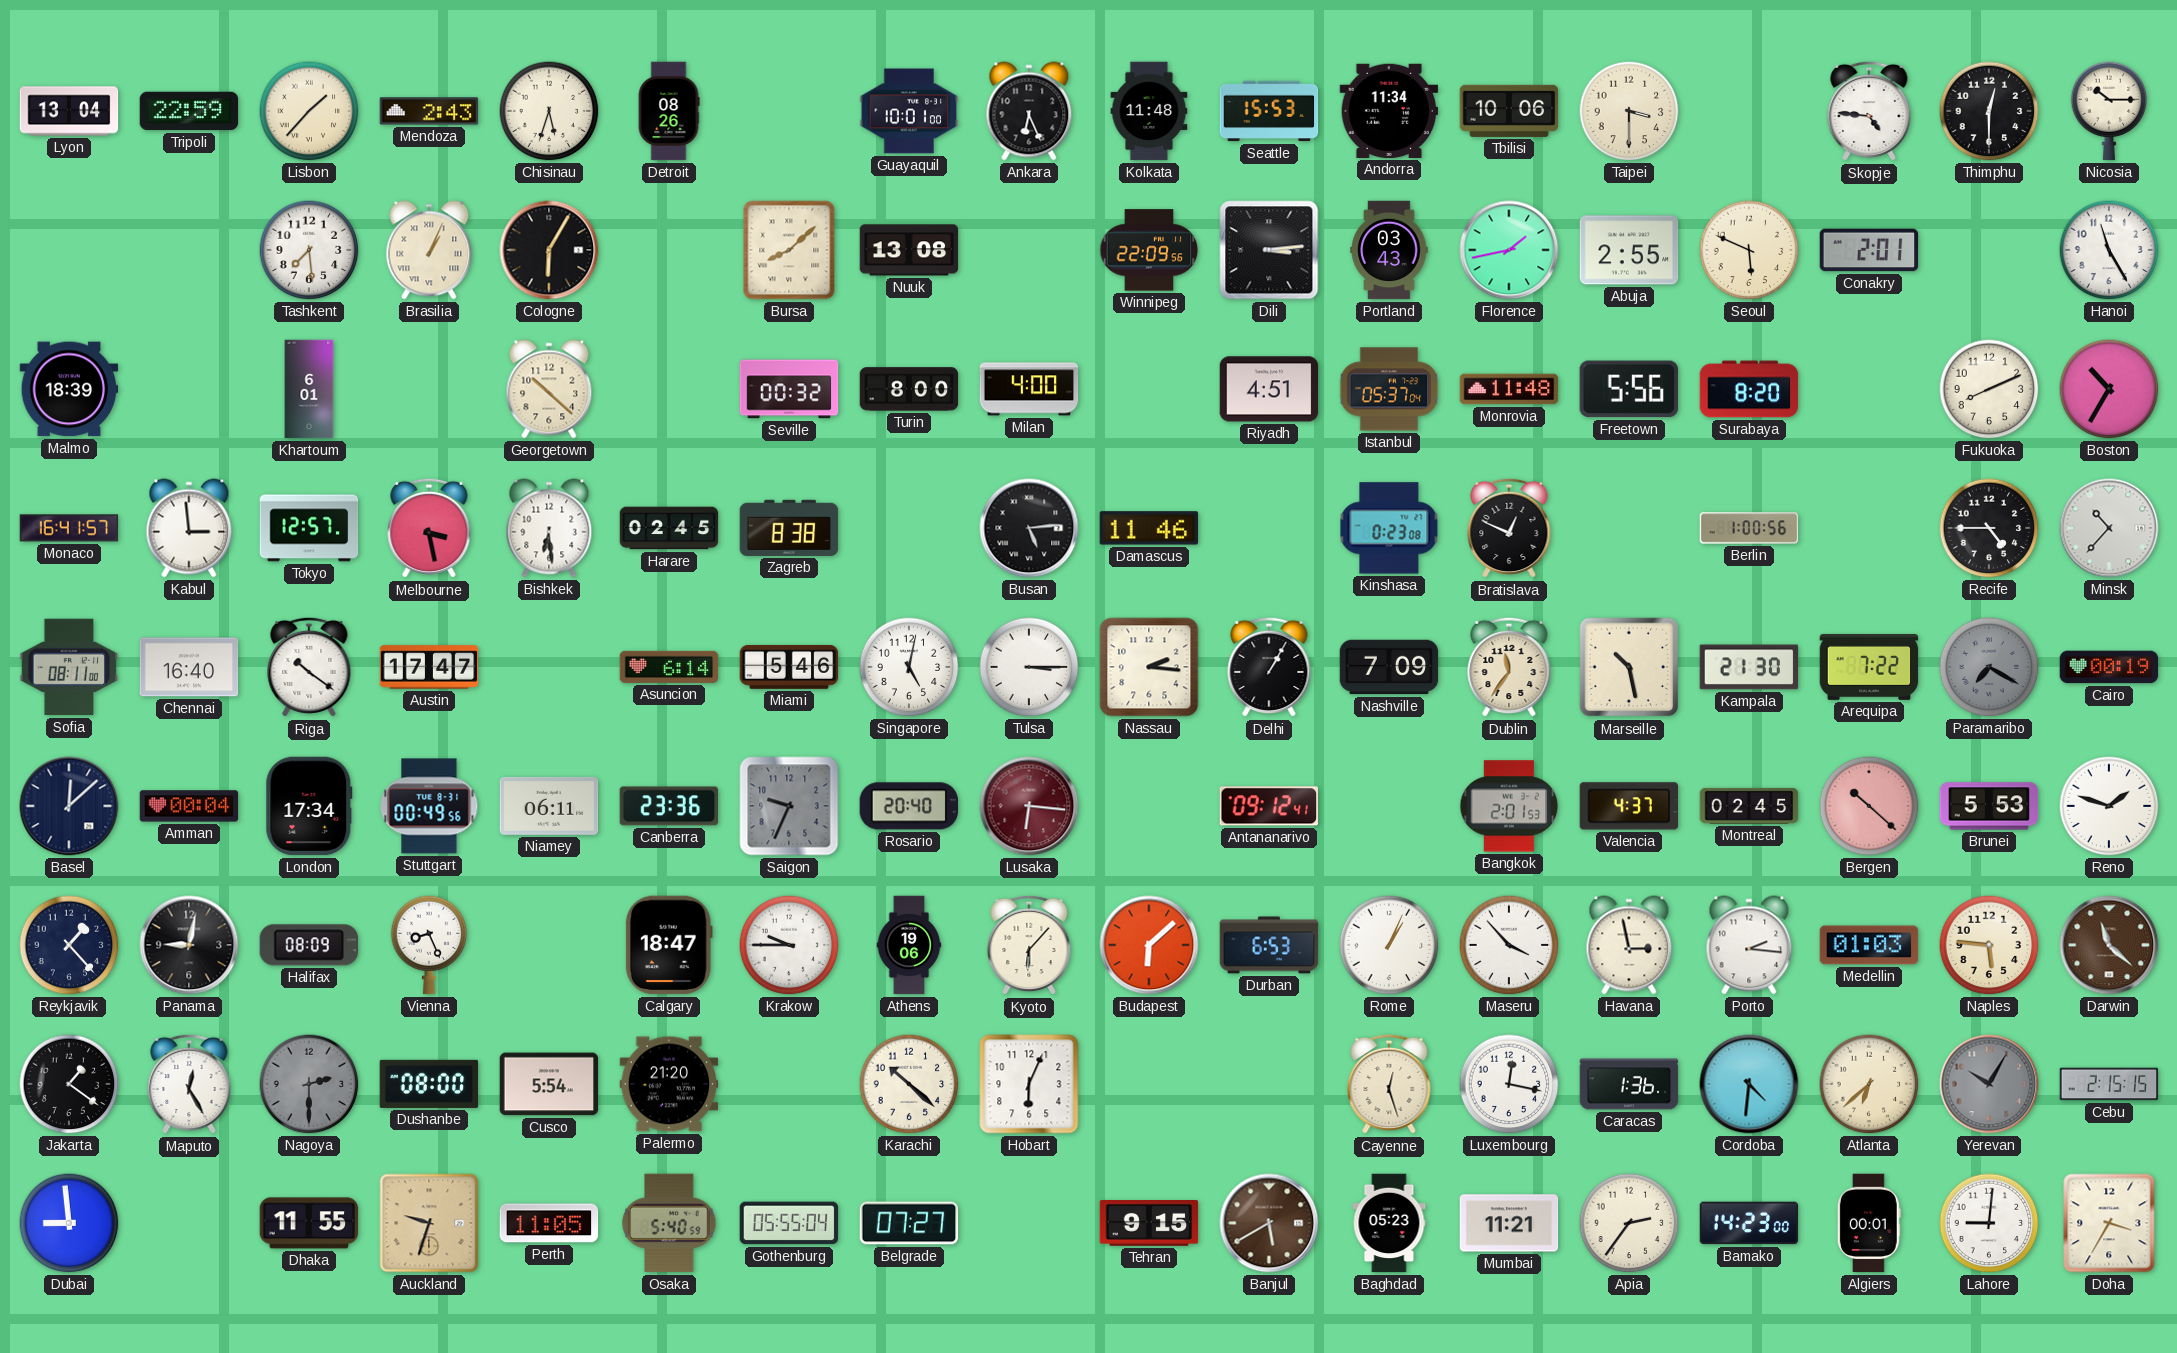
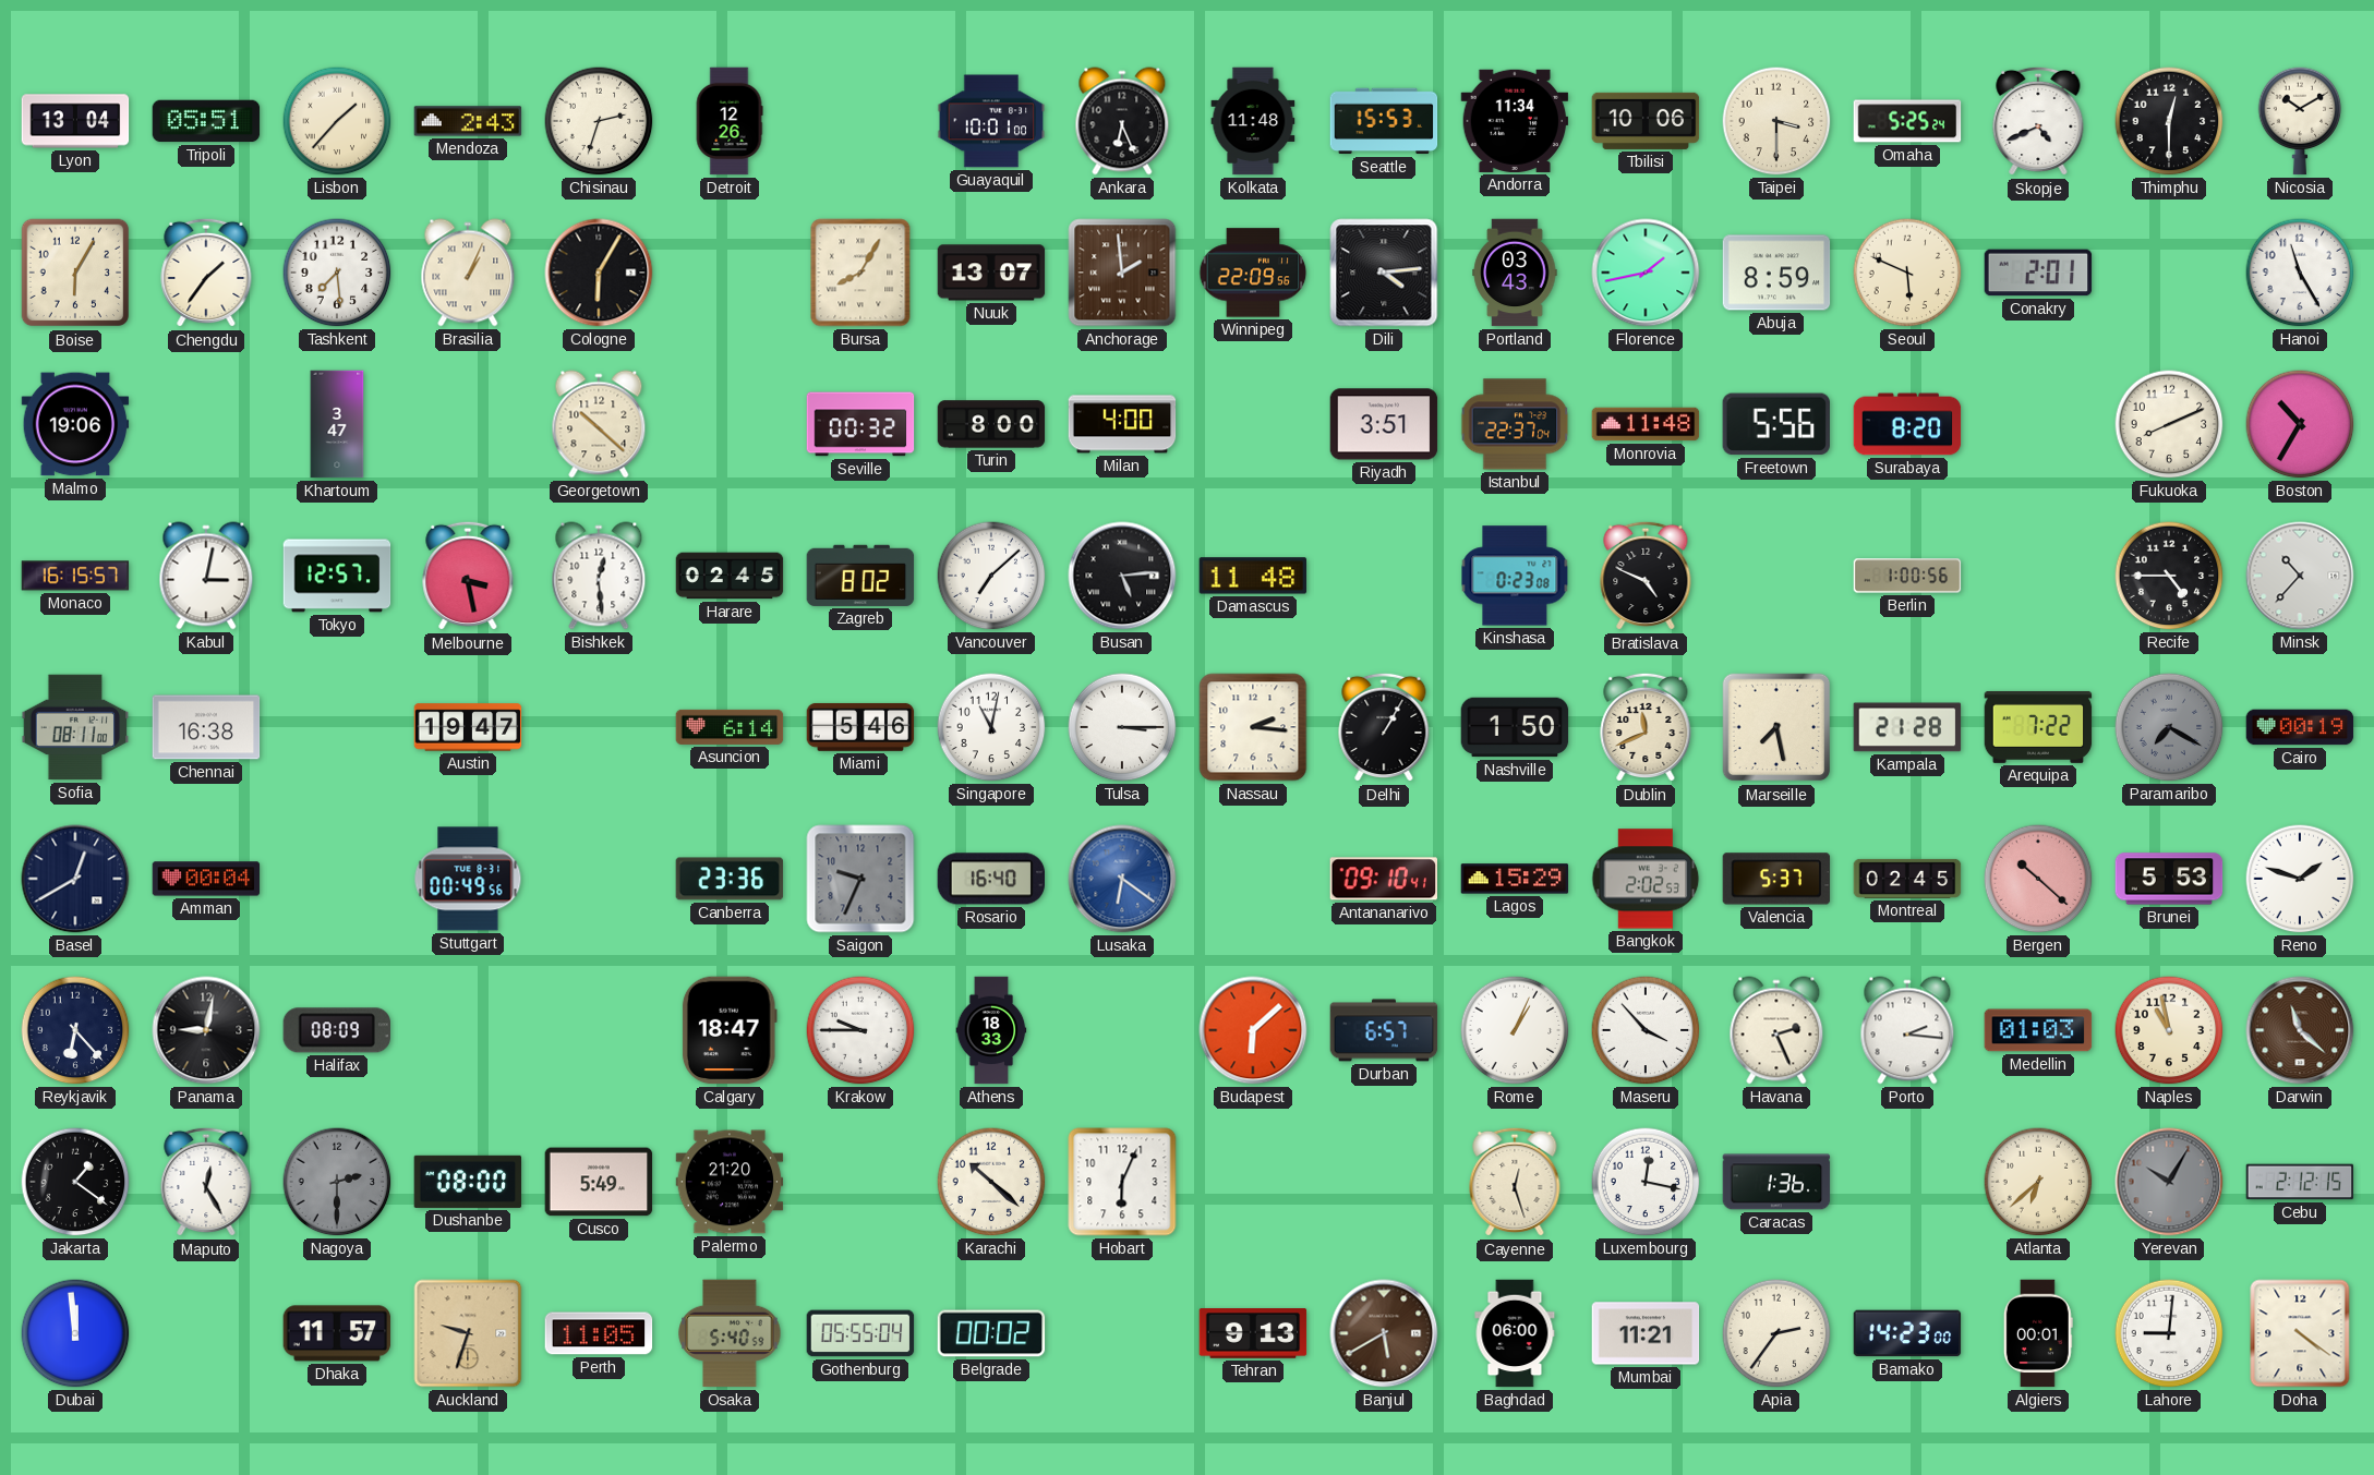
Tripoli: 22:59 -> 05:51
Chisinau: 5:33 -> 2:33
Detroit: 08:26 -> 12:26
Omaha: none -> 5:25
Skopje: 4:46 -> 4:41
Nicosia: 10:15 -> 10:10
Boise: none -> 6:05
Chengdu: none -> 1:36
Bursa: 8:08 -> 8:05
Nuuk: 13:08 -> 13:07
Anchorage: none -> 1:59
Dili: 3:14 -> 4:14
Abuja: 2:55 -> 8:59
Malmo: 18:39 -> 19:06
Khartoum: 6:01 -> 3:47
Riyadh: 4:51 -> 3:51
Istanbul: 05:37 -> 22:37
Monaco: 16:41 -> 16:15
Kabul: 2:59 -> 3:02
Bishkek: 6:29 -> 12:29
Zagreb: 8:38 -> 8:02
Vancouver: none -> 7:08
Damascus: 11:46 -> 11:48
Bratislava: 12:49 -> 4:49
Chennai: 16:40 -> 16:38
Riga: 10:21 -> none
Austin: 17:47 -> 19:47
Singapore: 5:02 -> 11:02
Nashville: 7:09 -> 1:50
Dublin: 11:36 -> 11:41
Marseille: 10:28 -> 7:28
Kampala: 21:30 -> 21:28
Basel: 12:08 -> 12:40
London: 17:34 -> none
Niamey: 06:11 -> none
Rosario: 20:40 -> 16:40
Lusaka: 6:16 -> 6:21
Lusaka dial: burgundy -> blue
Antananarivo: 09:12 -> 09:10
Lagos: none -> 15:29
Bangkok: 2:01 -> 2:02
Valencia: 4:37 -> 5:37
Reykjavik: 1:23 -> 6:23
Vienna: 8:26 -> none
Athens: 19:06 -> 18:33
Kyoto: 6:07 -> none
Durban: 6:53 -> 6:57
Havana: 2:58 -> 2:26
Naples: 5:46 -> 10:58
Cusco: 5:54 -> 5:49
Cordoba: 4:31 -> none
Cebu: 2:15 -> 2:12
Dubai: 8:59 -> 11:59
Dhaka: 11:55 -> 11:57
Belgrade: 07:27 -> 00:02
Tehran: 9:15 -> 9:13
Baghdad: 05:23 -> 06:00
Doha: 3:35 -> 4:21
